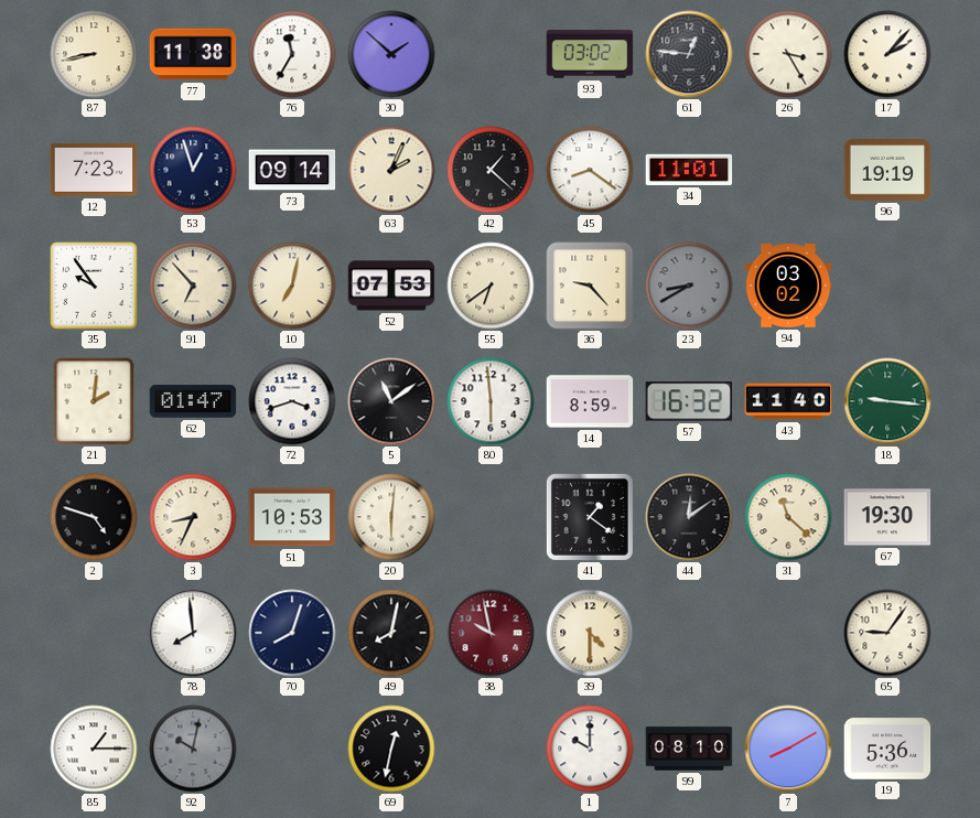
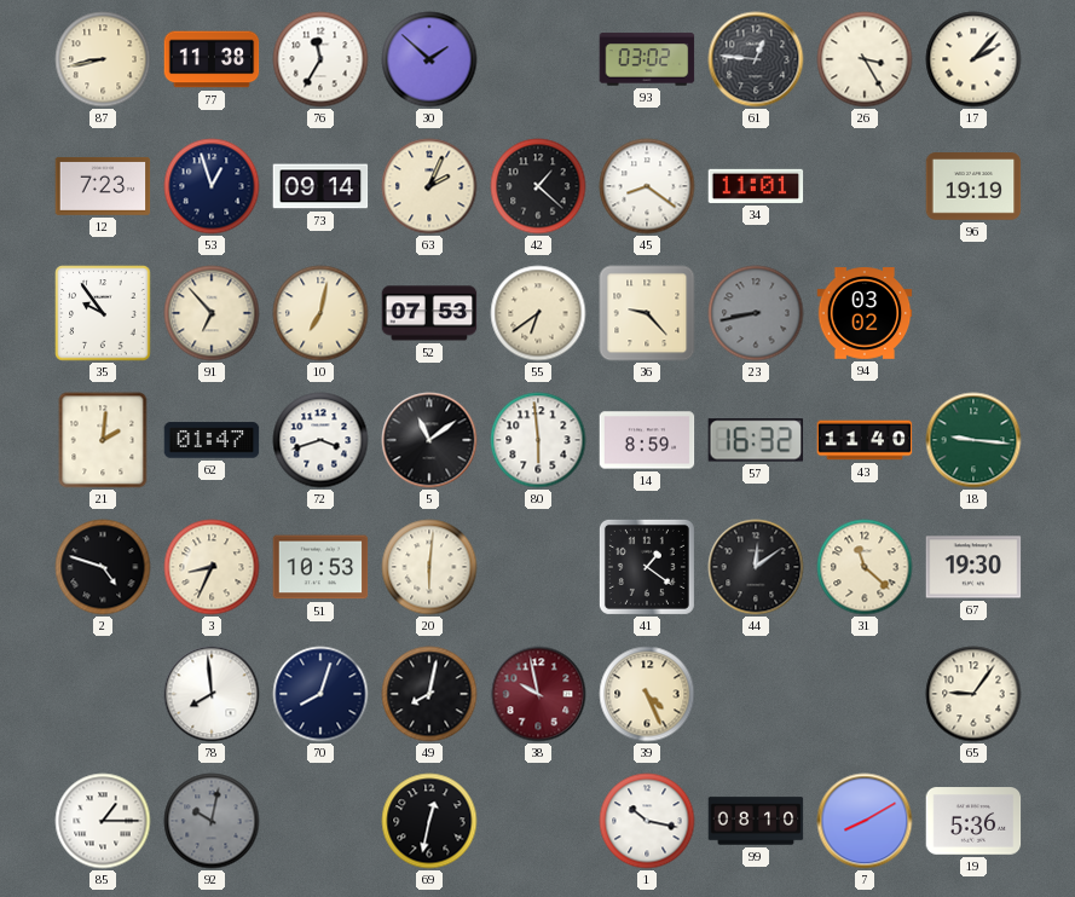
23: 8:40 -> 8:43
39: 4:30 -> 4:26
1: 10:00 -> 10:17
